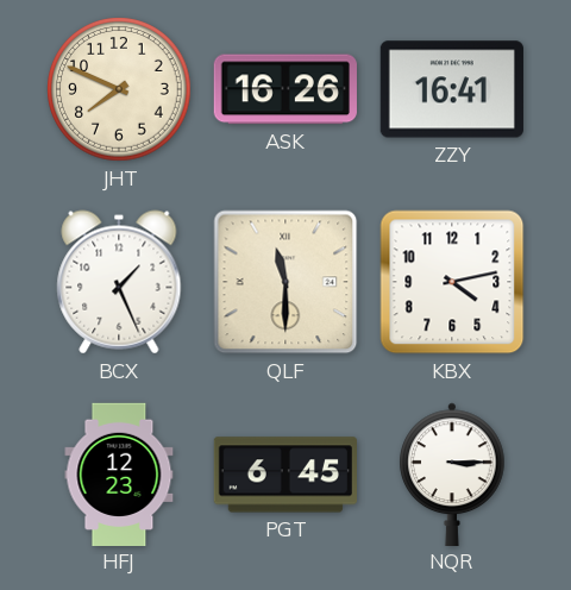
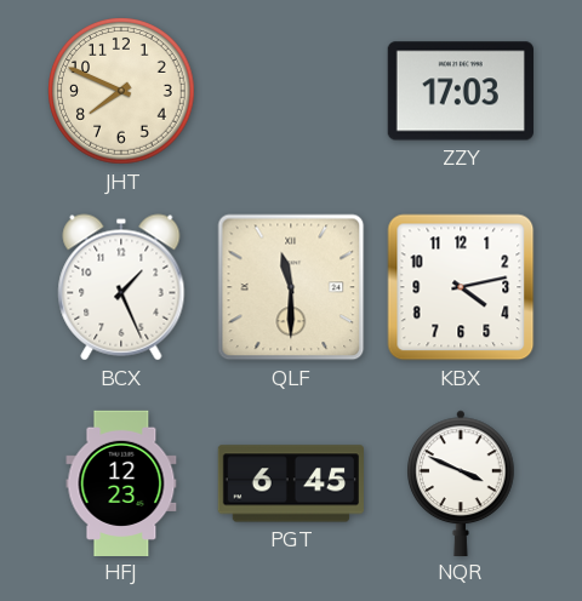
ASK: 16:26 -> none
ZZY: 16:41 -> 17:03
NQR: 3:15 -> 3:49
